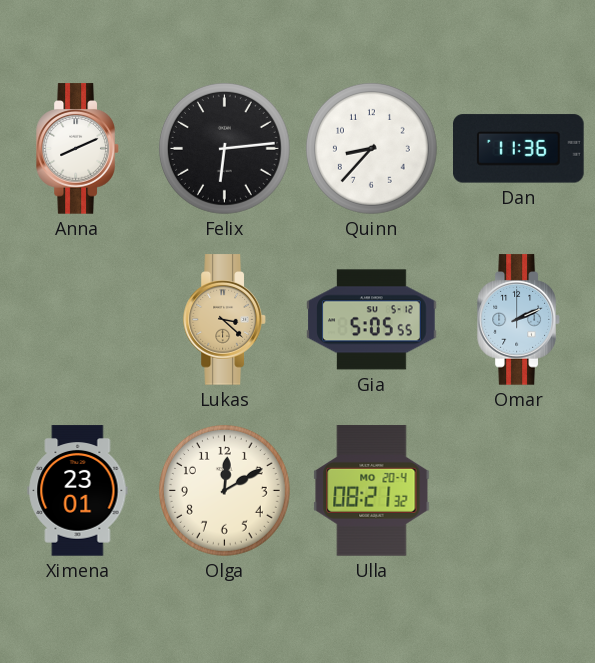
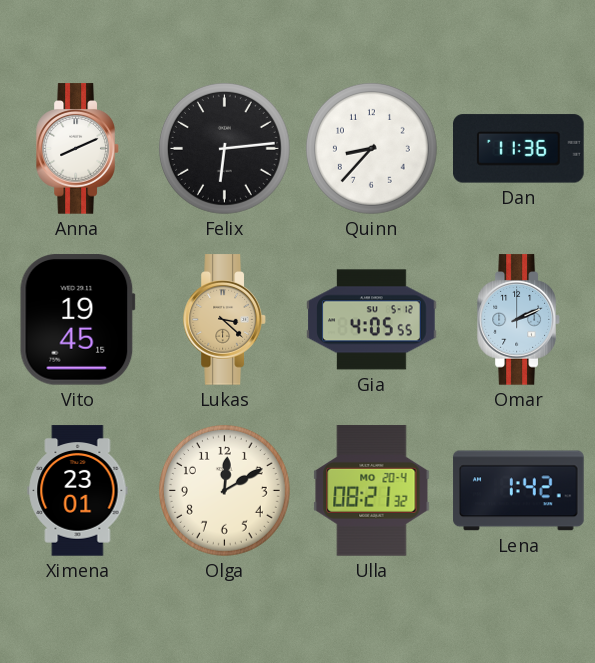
Vito: none -> 19:45
Gia: 5:05 -> 4:05
Lena: none -> 1:42
